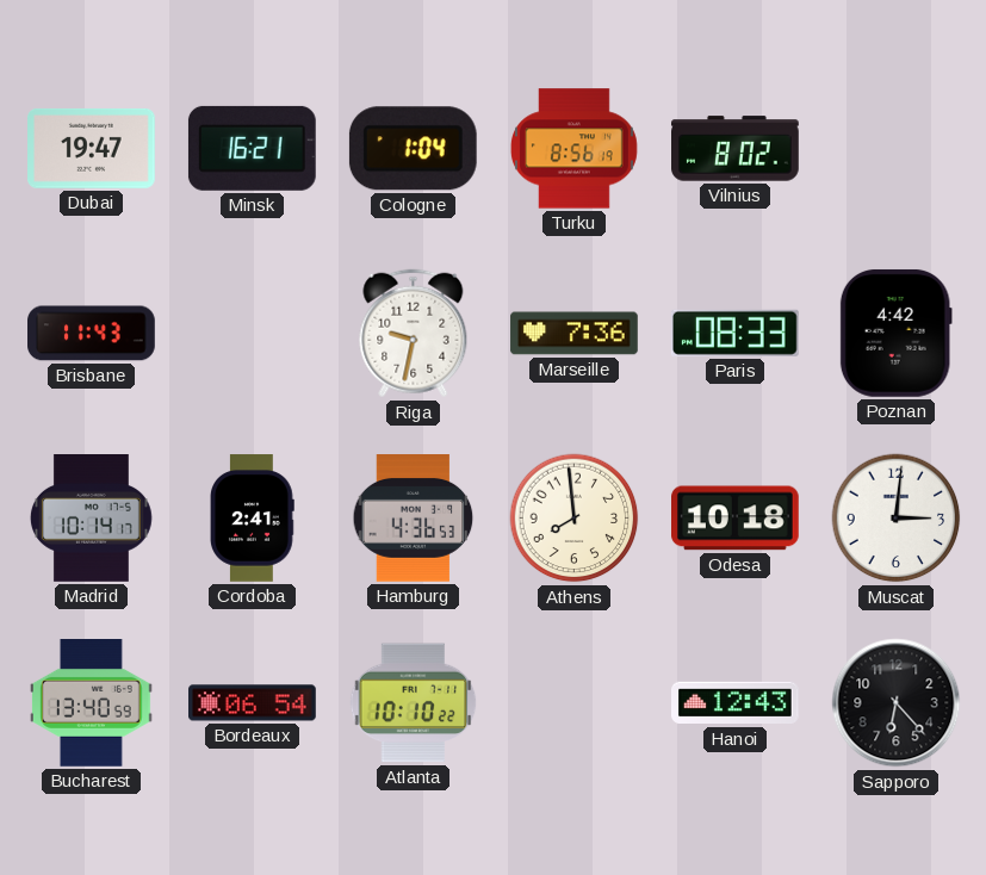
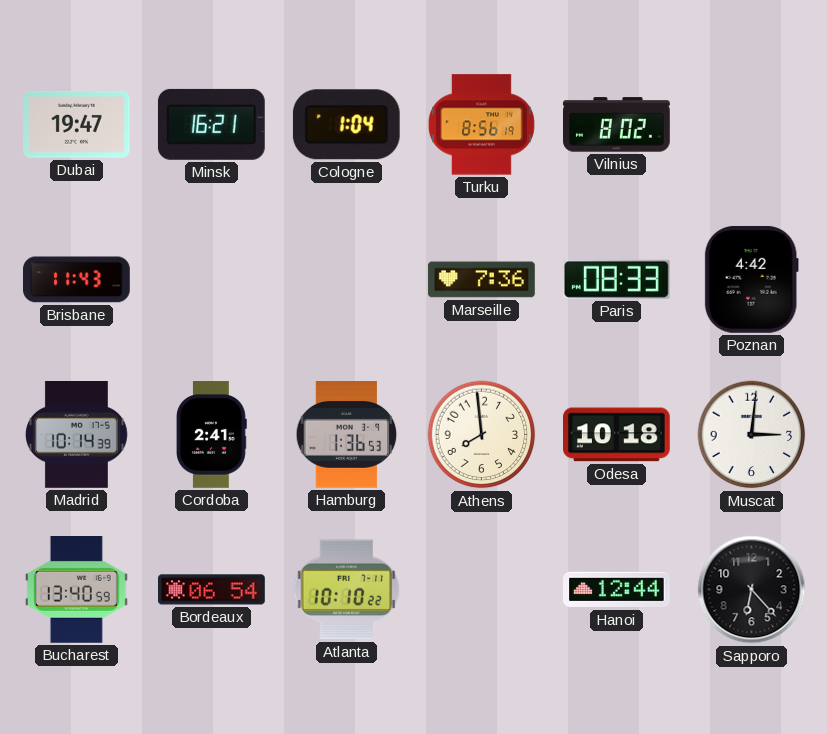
Riga: 9:32 -> none
Madrid: 10:14:17 -> 10:14:39
Hamburg: 4:36 -> 1:36
Hanoi: 12:43 -> 12:44
